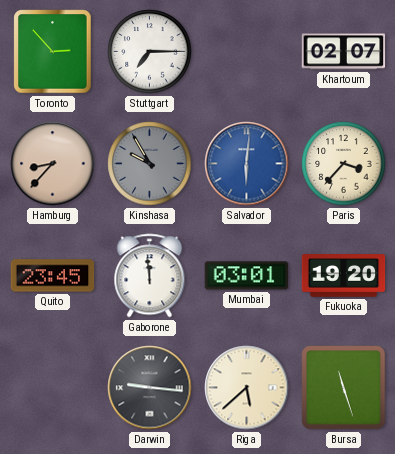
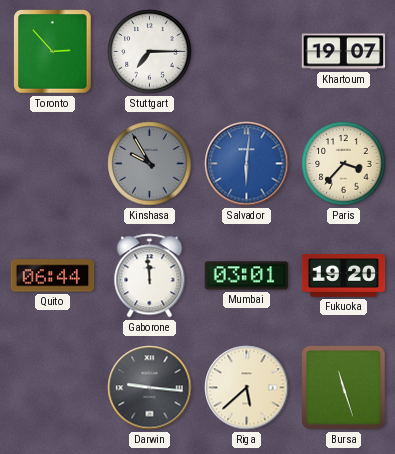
Khartoum: 02:07 -> 19:07
Hamburg: 8:37 -> none
Quito: 23:45 -> 06:44
